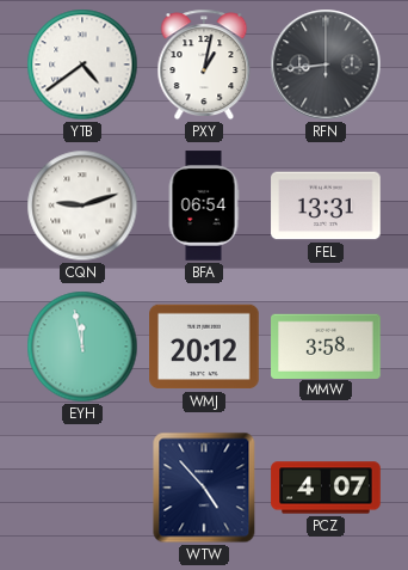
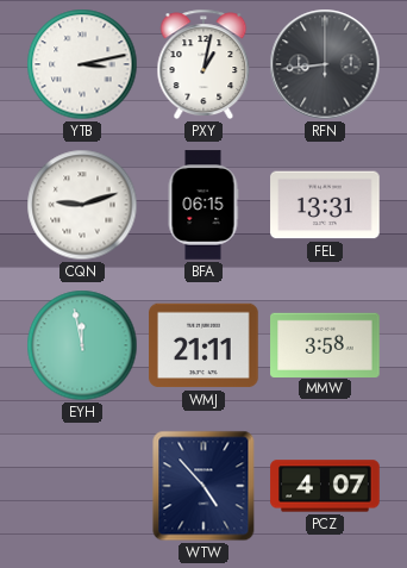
YTB: 4:39 -> 3:13
BFA: 06:54 -> 06:15
WMJ: 20:12 -> 21:11
